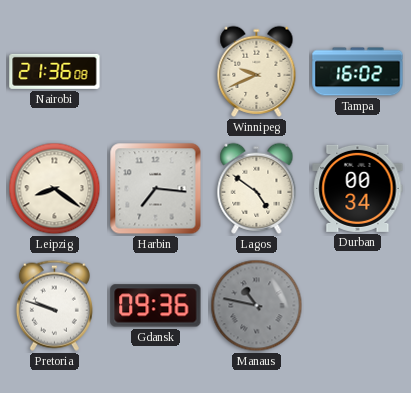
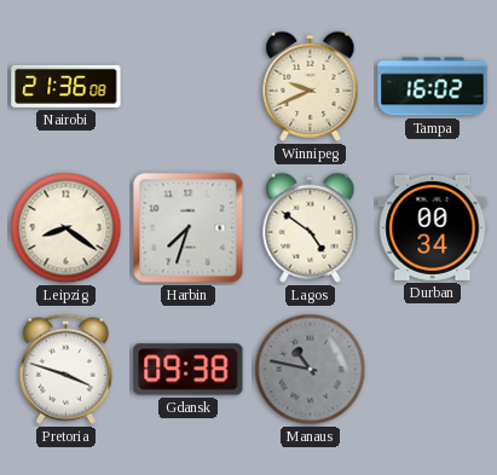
Harbin: 7:16 -> 7:33
Pretoria: 9:48 -> 3:48
Gdansk: 09:36 -> 09:38
